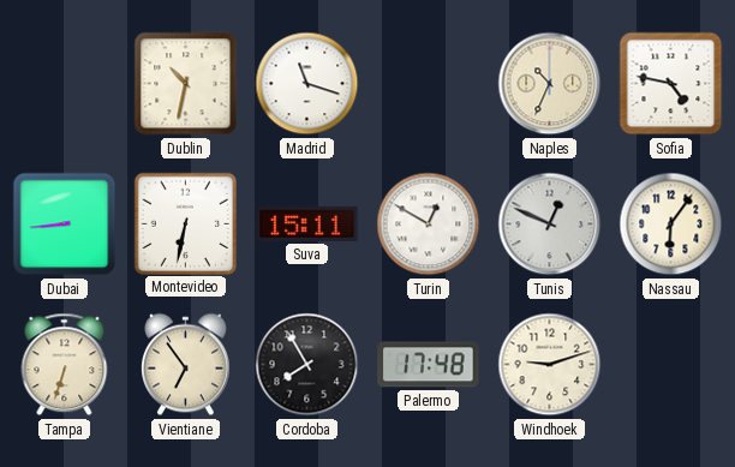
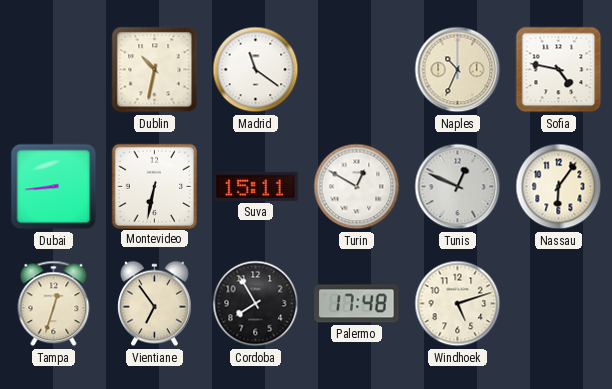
Madrid: 11:18 -> 11:21
Tampa: 6:33 -> 12:33
Windhoek: 9:12 -> 5:12
